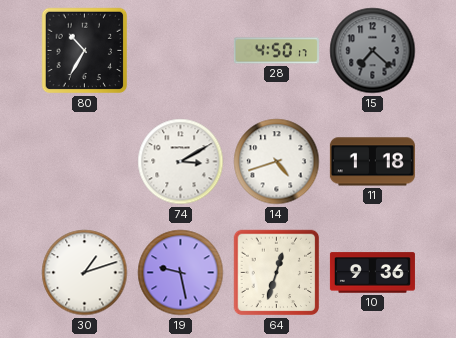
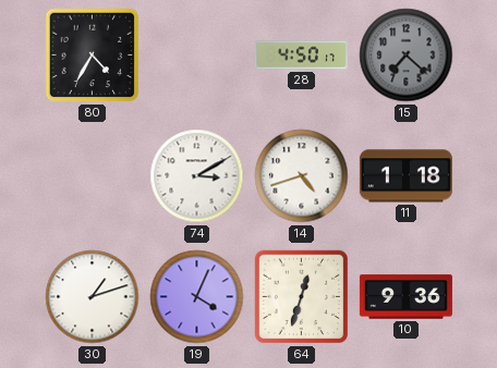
80: 10:35 -> 4:35
19: 9:28 -> 4:04
